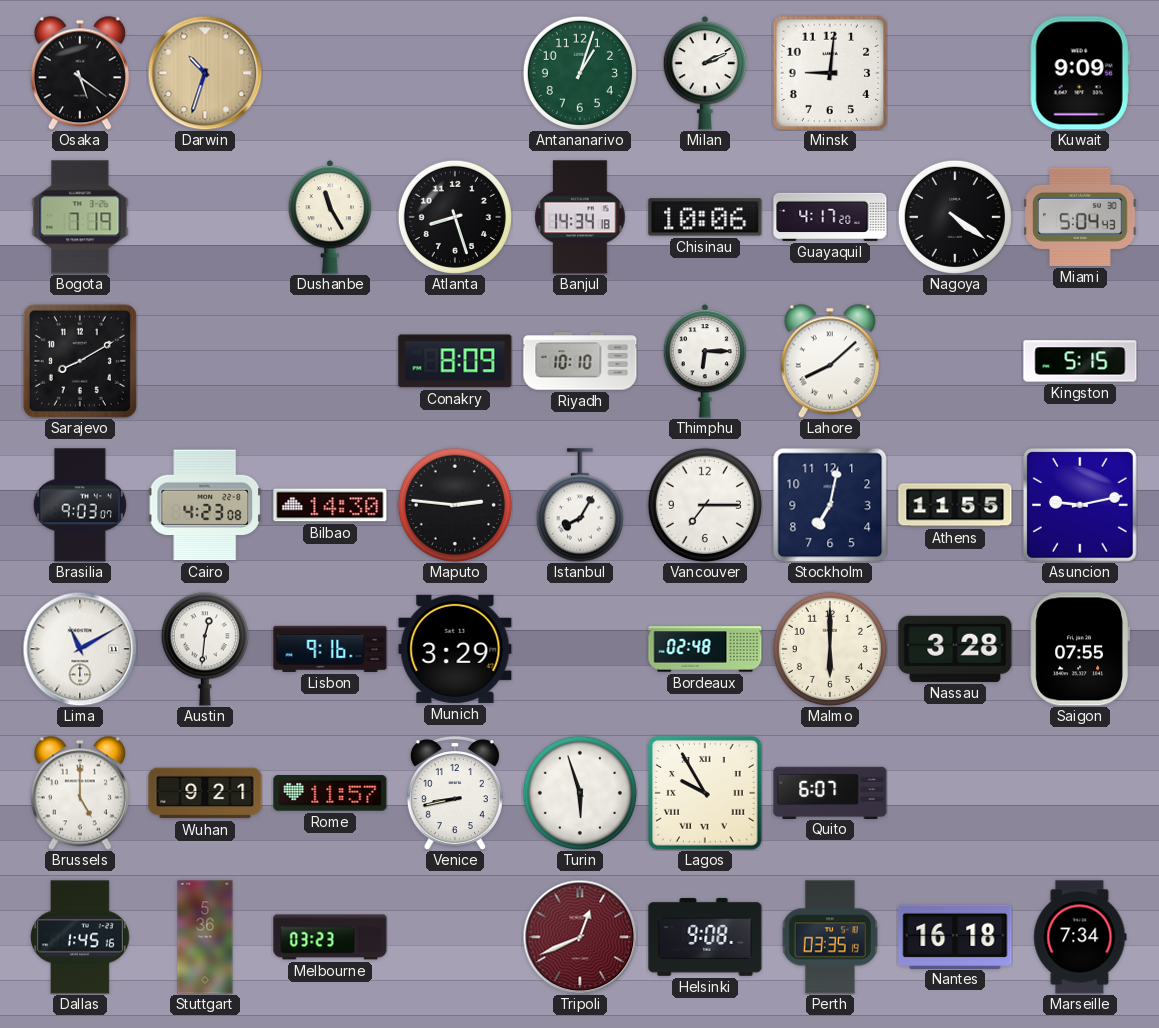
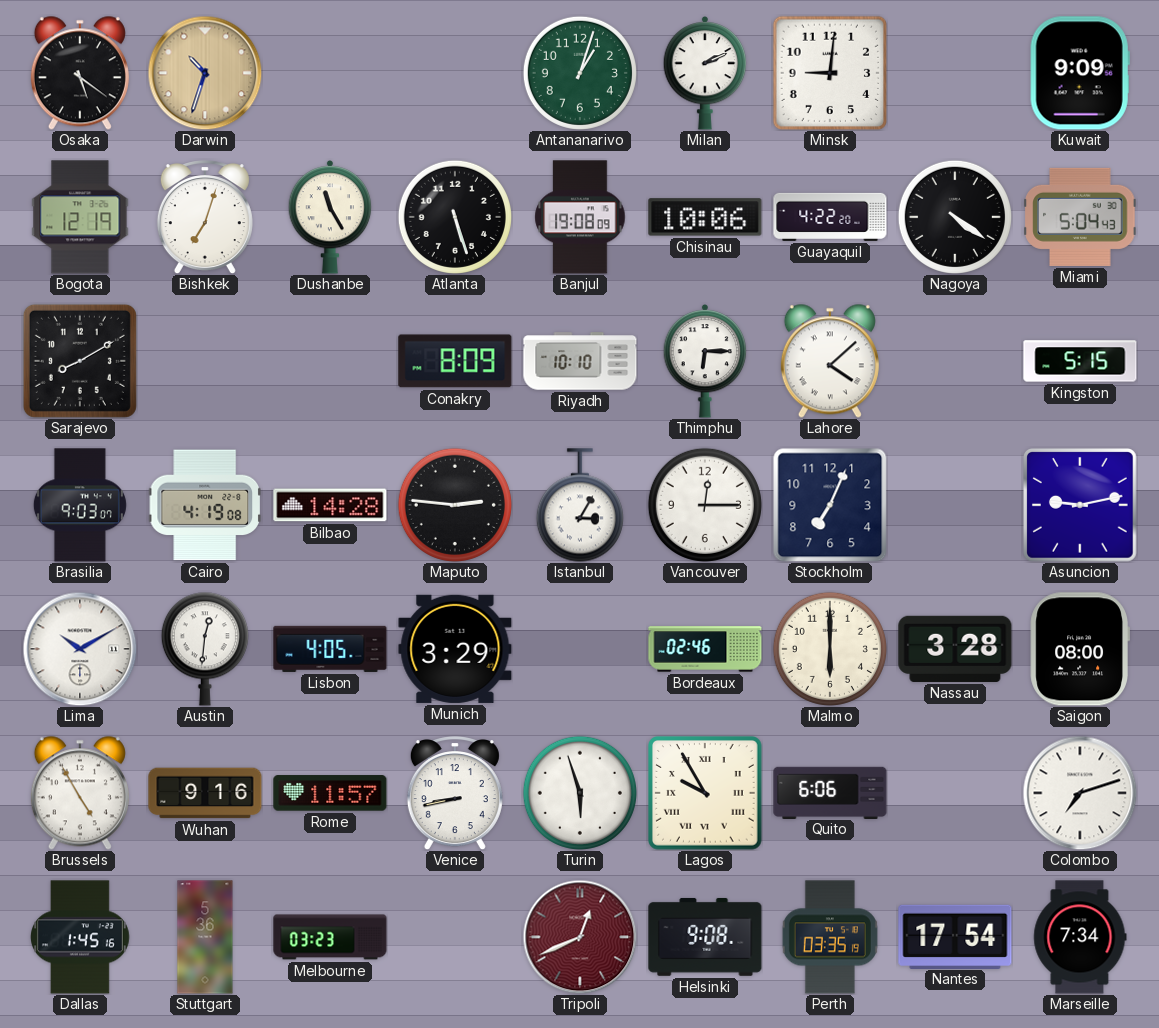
Bogota: 7:19 -> 12:19
Bishkek: none -> 7:03
Atlanta: 8:27 -> 5:27
Banjul: 14:34 -> 19:08
Guayaquil: 4:17 -> 4:22
Lahore: 8:08 -> 4:08
Cairo: 4:23 -> 4:19
Bilbao: 14:30 -> 14:28
Istanbul: 8:05 -> 3:05
Vancouver: 7:15 -> 12:15
Stockholm: 7:02 -> 7:04
Athens: 11:55 -> none
Lima: 11:10 -> 10:10
Lisbon: 9:16 -> 4:05
Bordeaux: 02:48 -> 02:46
Saigon: 07:55 -> 08:00
Brussels: 5:00 -> 4:55
Wuhan: 9:21 -> 9:16
Quito: 6:07 -> 6:06
Colombo: none -> 7:12
Nantes: 16:18 -> 17:54
